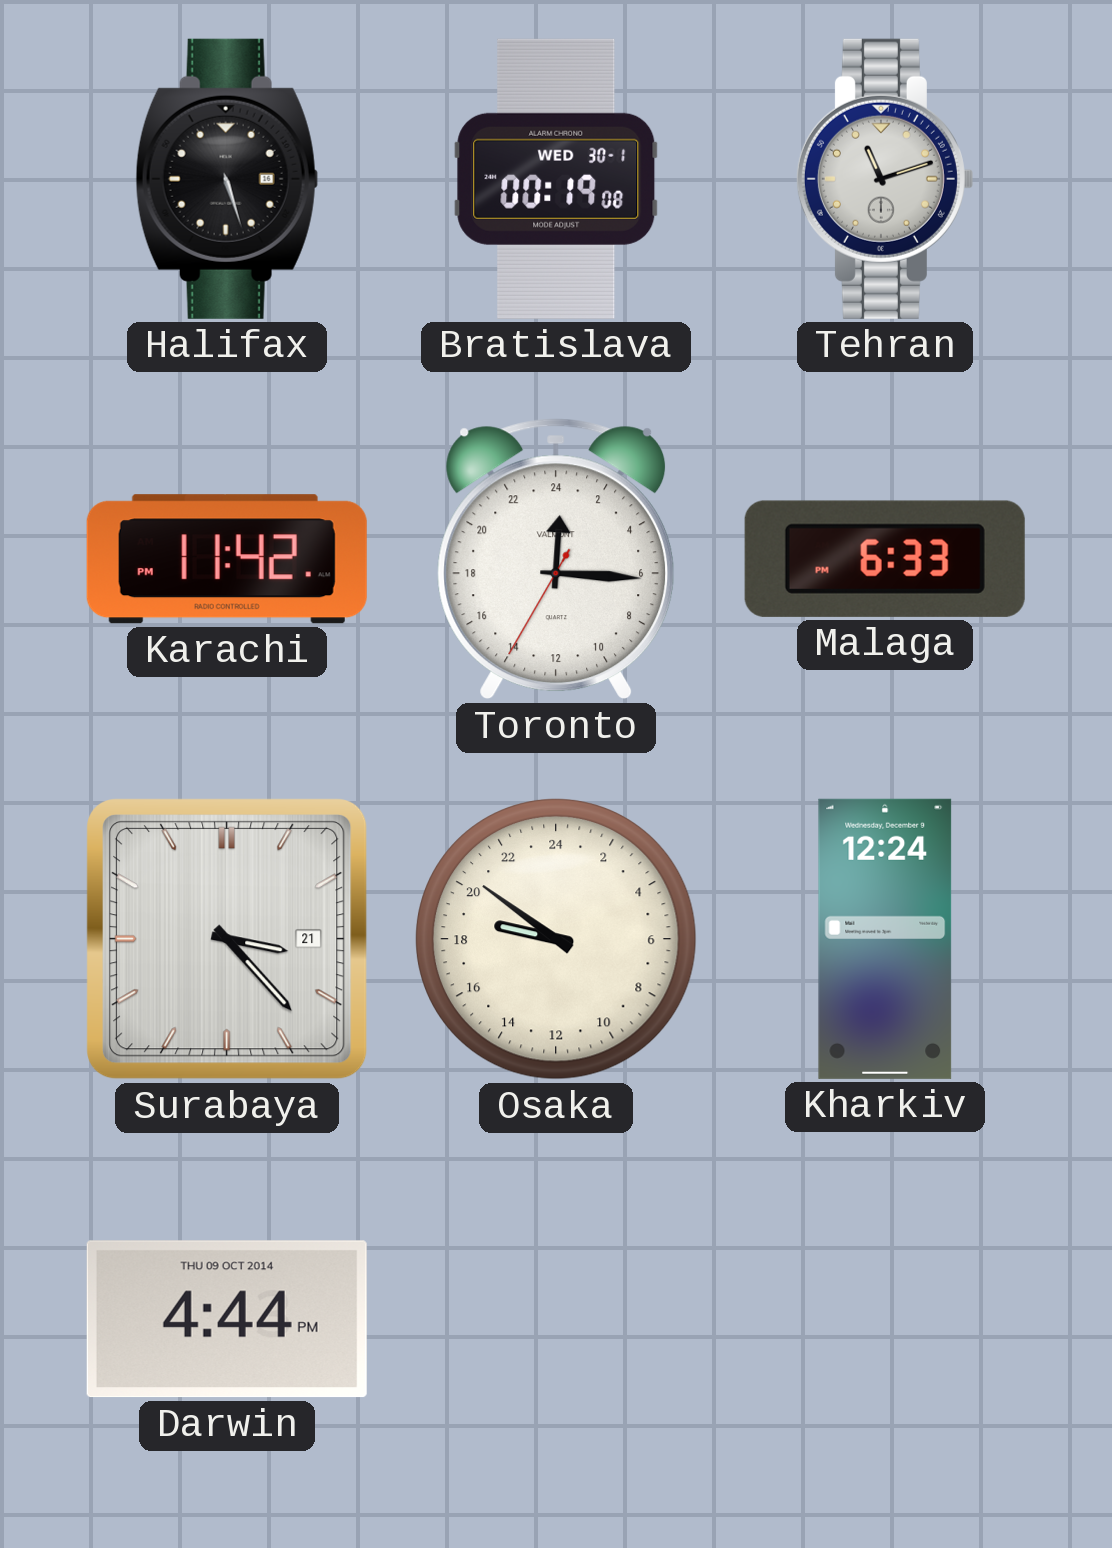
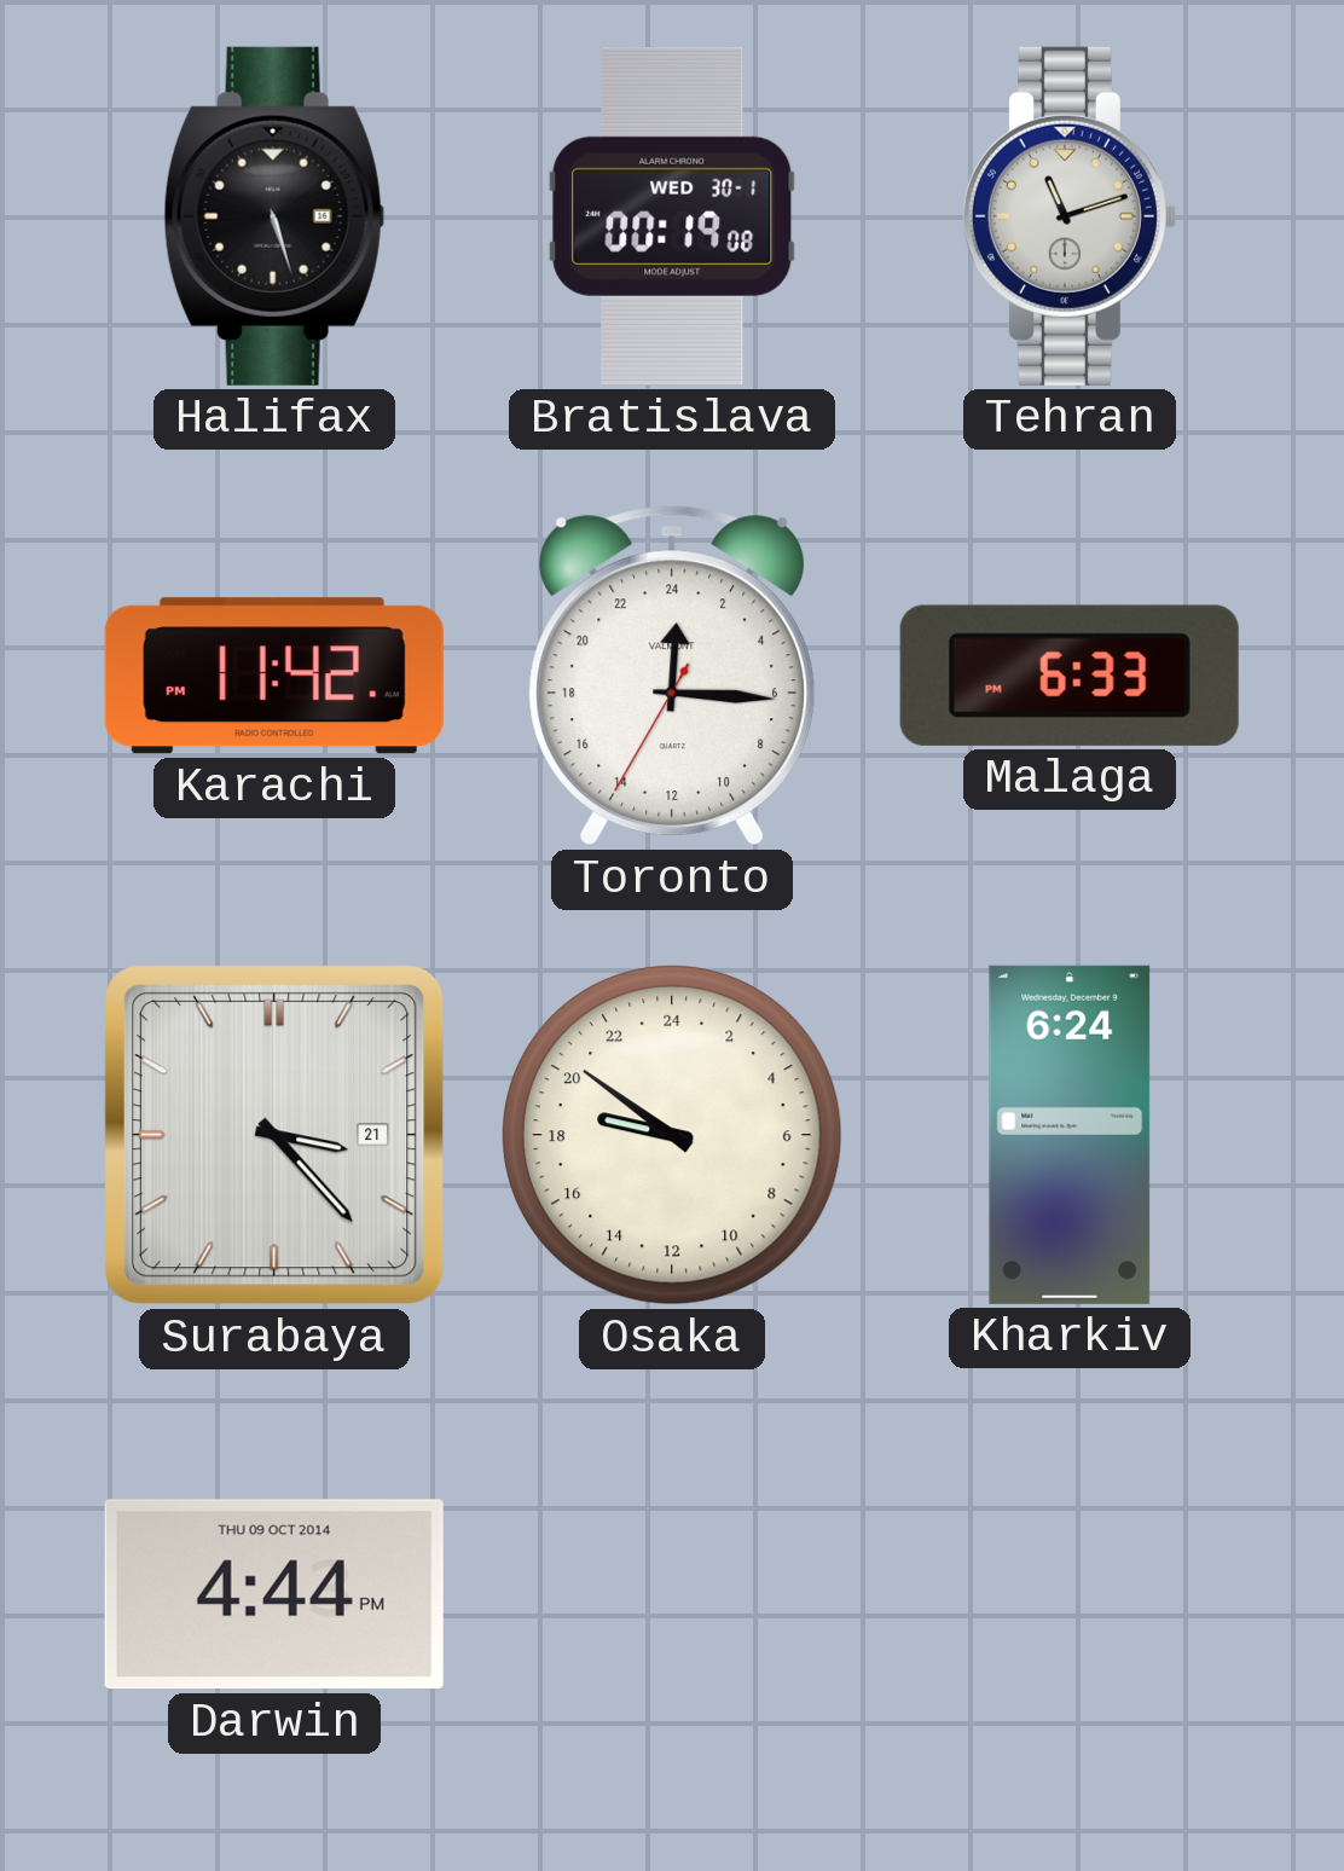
Kharkiv: 12:24 -> 6:24
